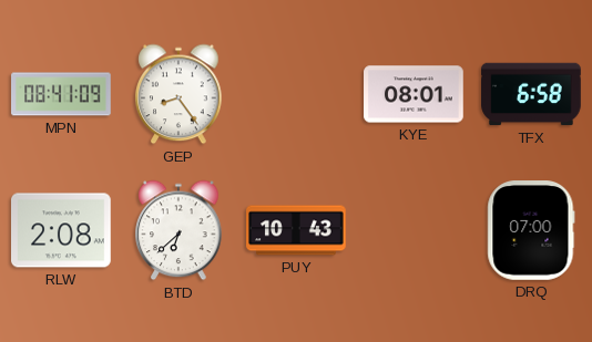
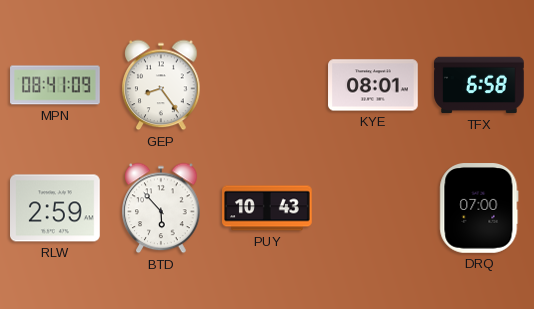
RLW: 2:08 -> 2:59
BTD: 6:38 -> 5:53
